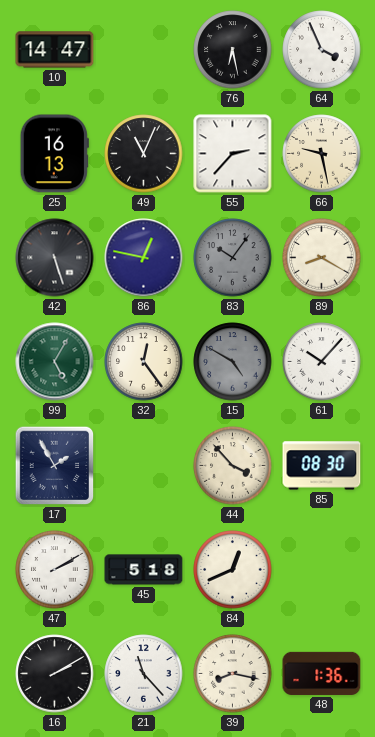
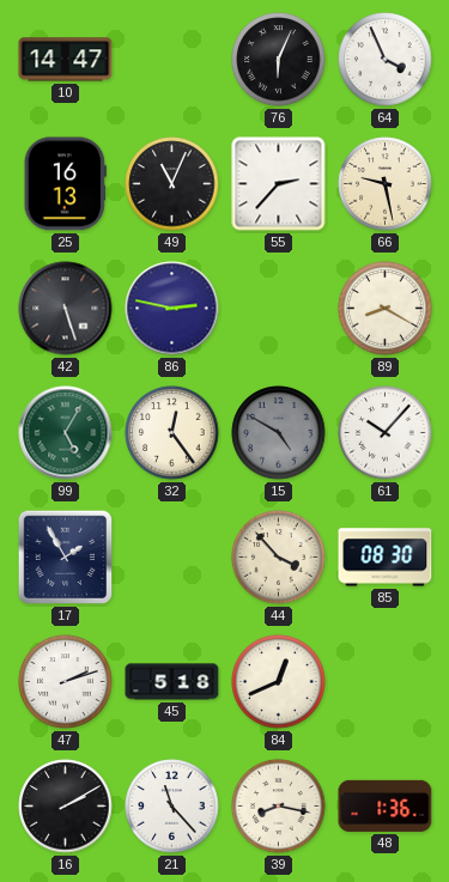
76: 6:28 -> 6:04
86: 12:47 -> 2:47
83: 10:06 -> none
47: 2:10 -> 2:12
